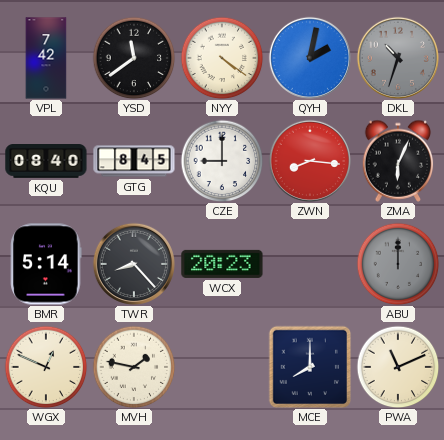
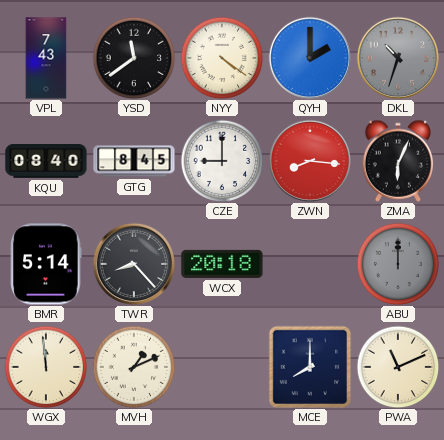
VPL: 7:42 -> 7:43
QYH: 2:02 -> 2:00
WCX: 20:23 -> 20:18
WGX: 12:49 -> 11:59
MVH: 1:47 -> 1:11
